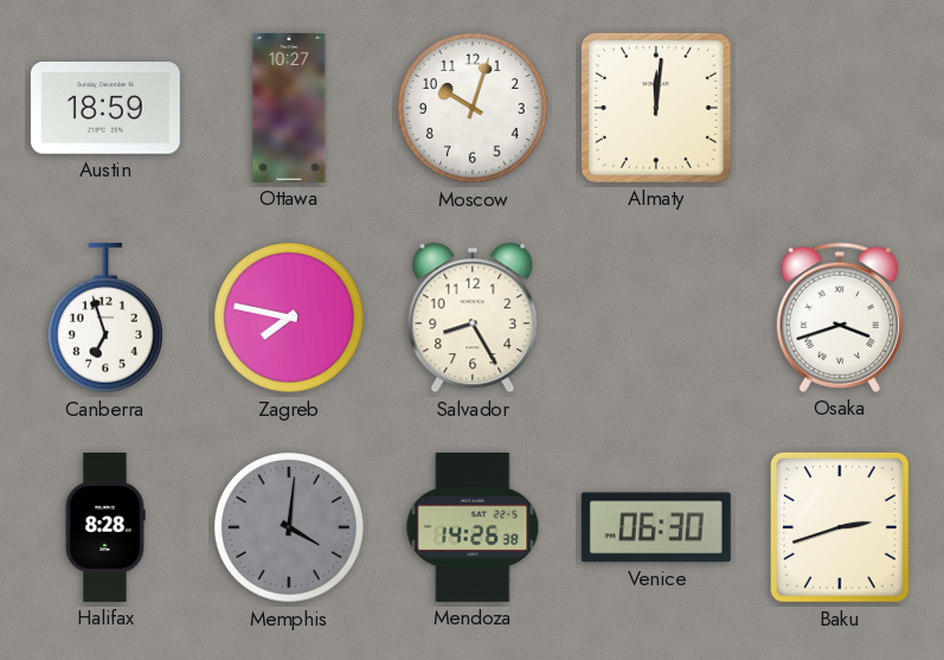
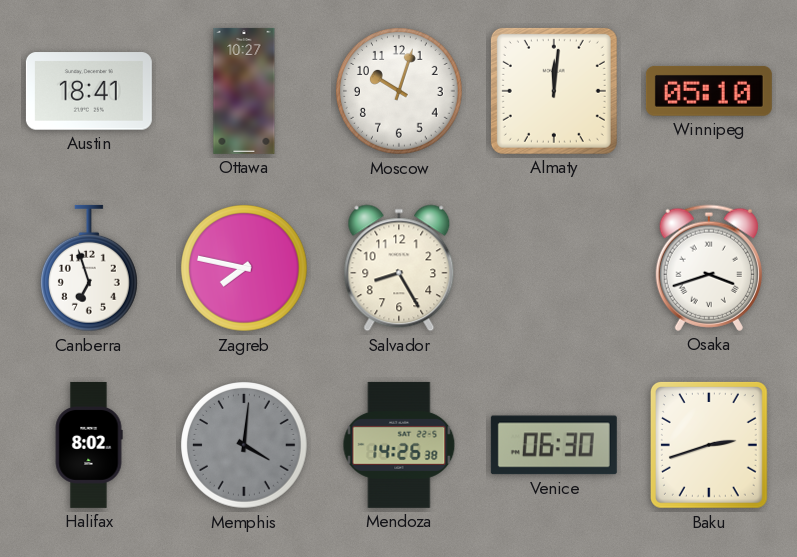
Austin: 18:59 -> 18:41
Winnipeg: none -> 05:10
Halifax: 8:28 -> 8:02
